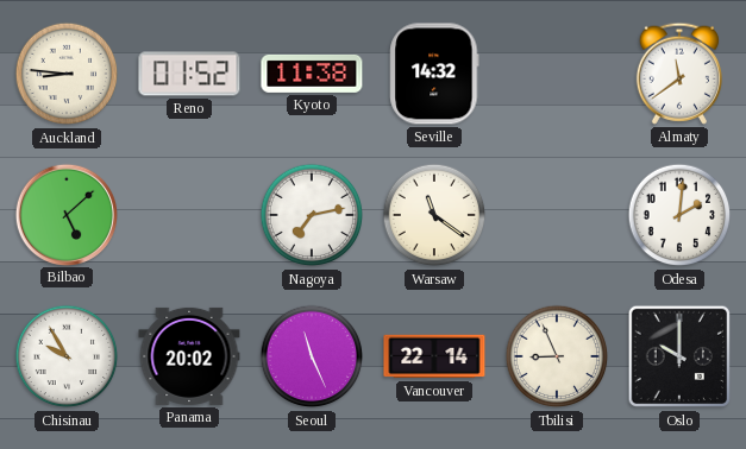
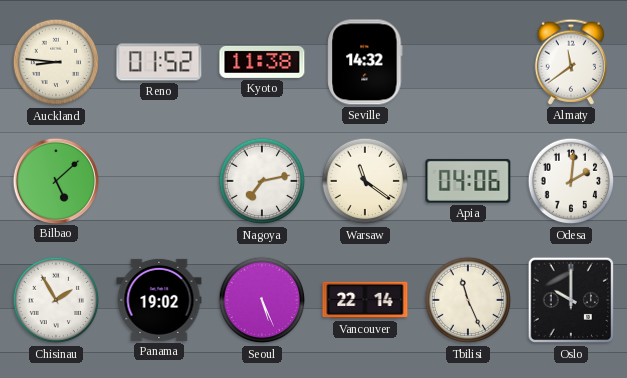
Apia: none -> 04:06
Chisinau: 9:55 -> 1:55
Panama: 20:02 -> 19:02
Seoul: 11:26 -> 5:26
Tbilisi: 8:56 -> 11:26
